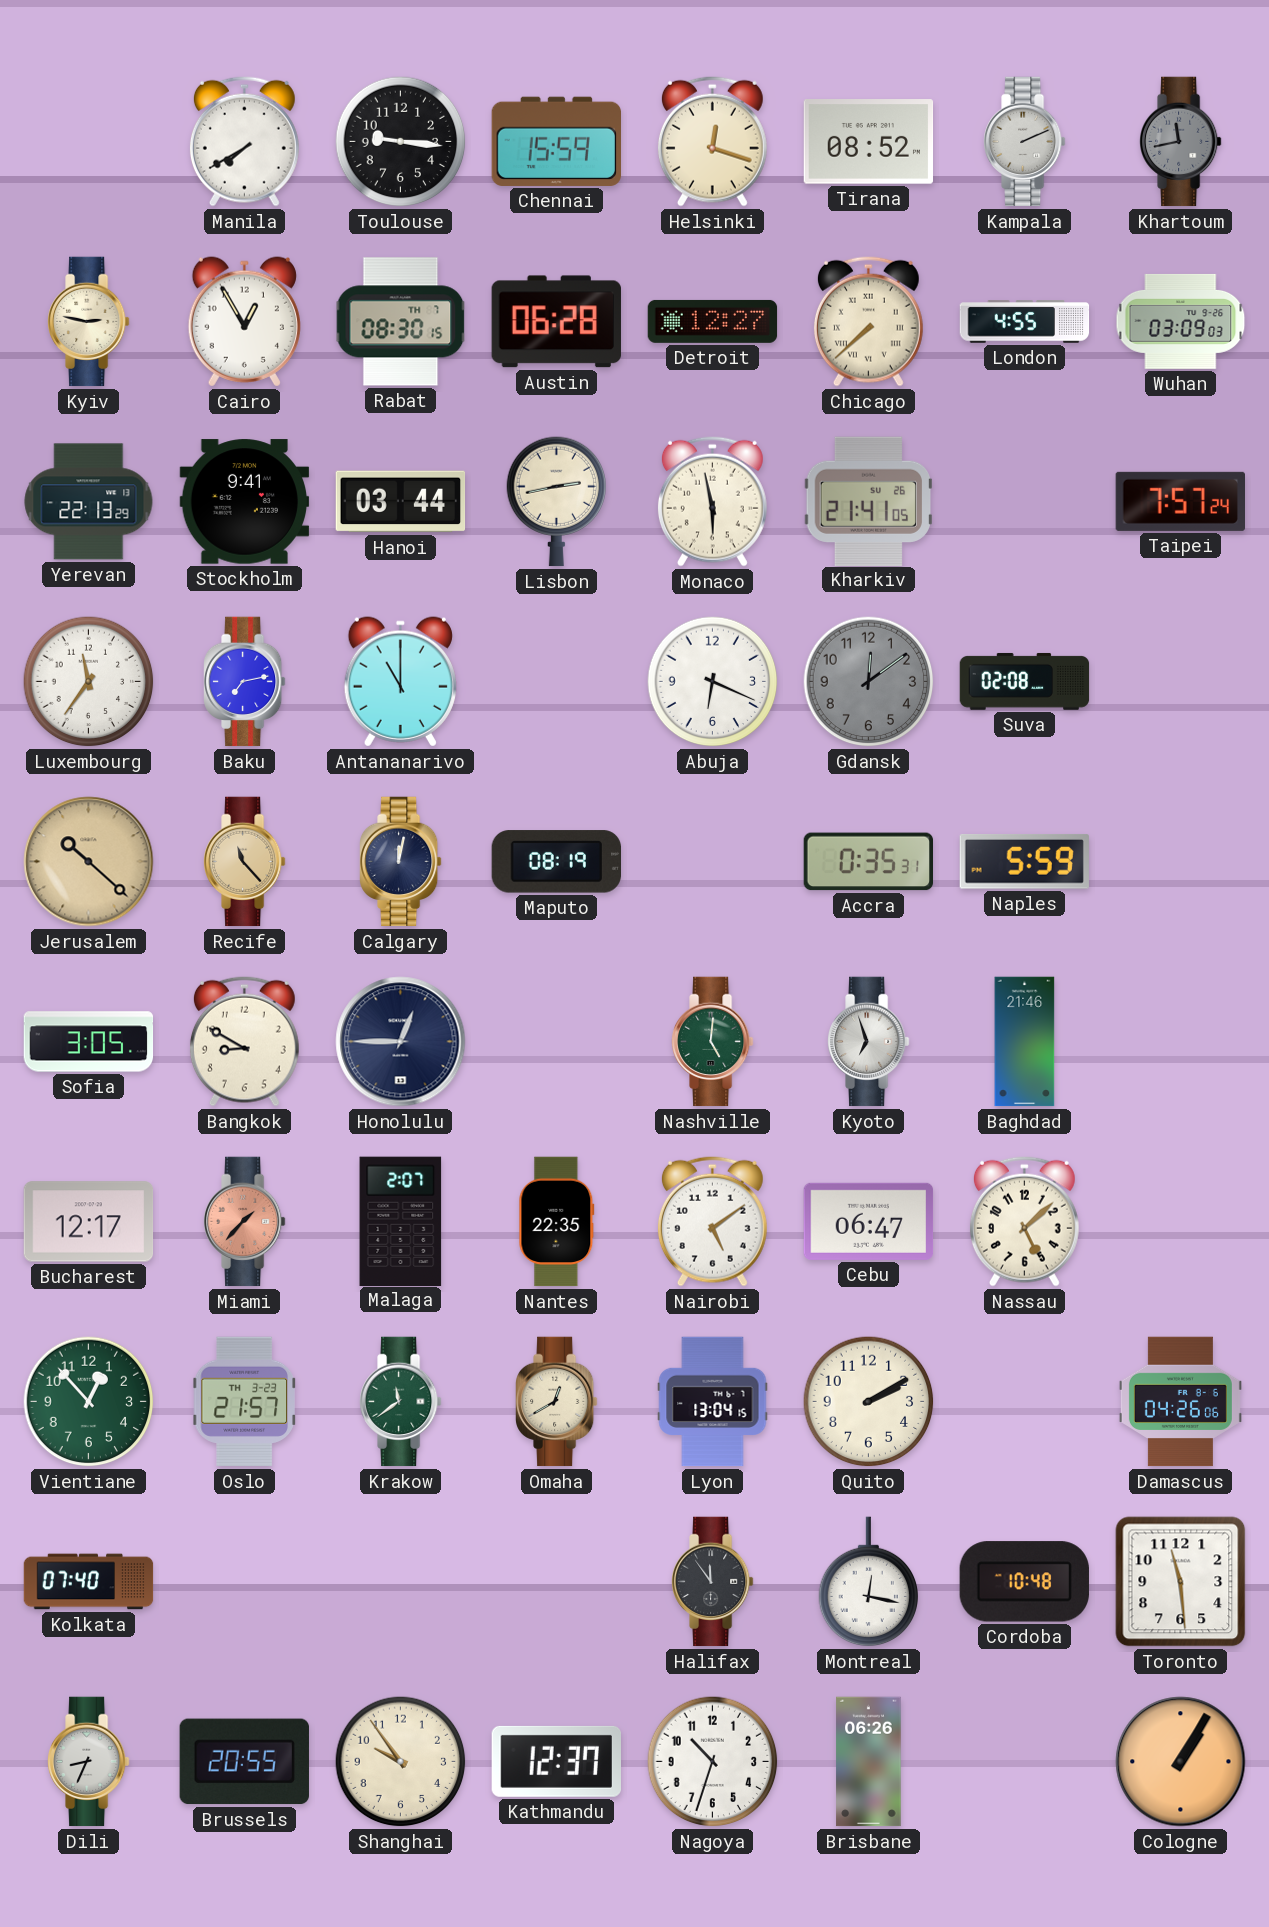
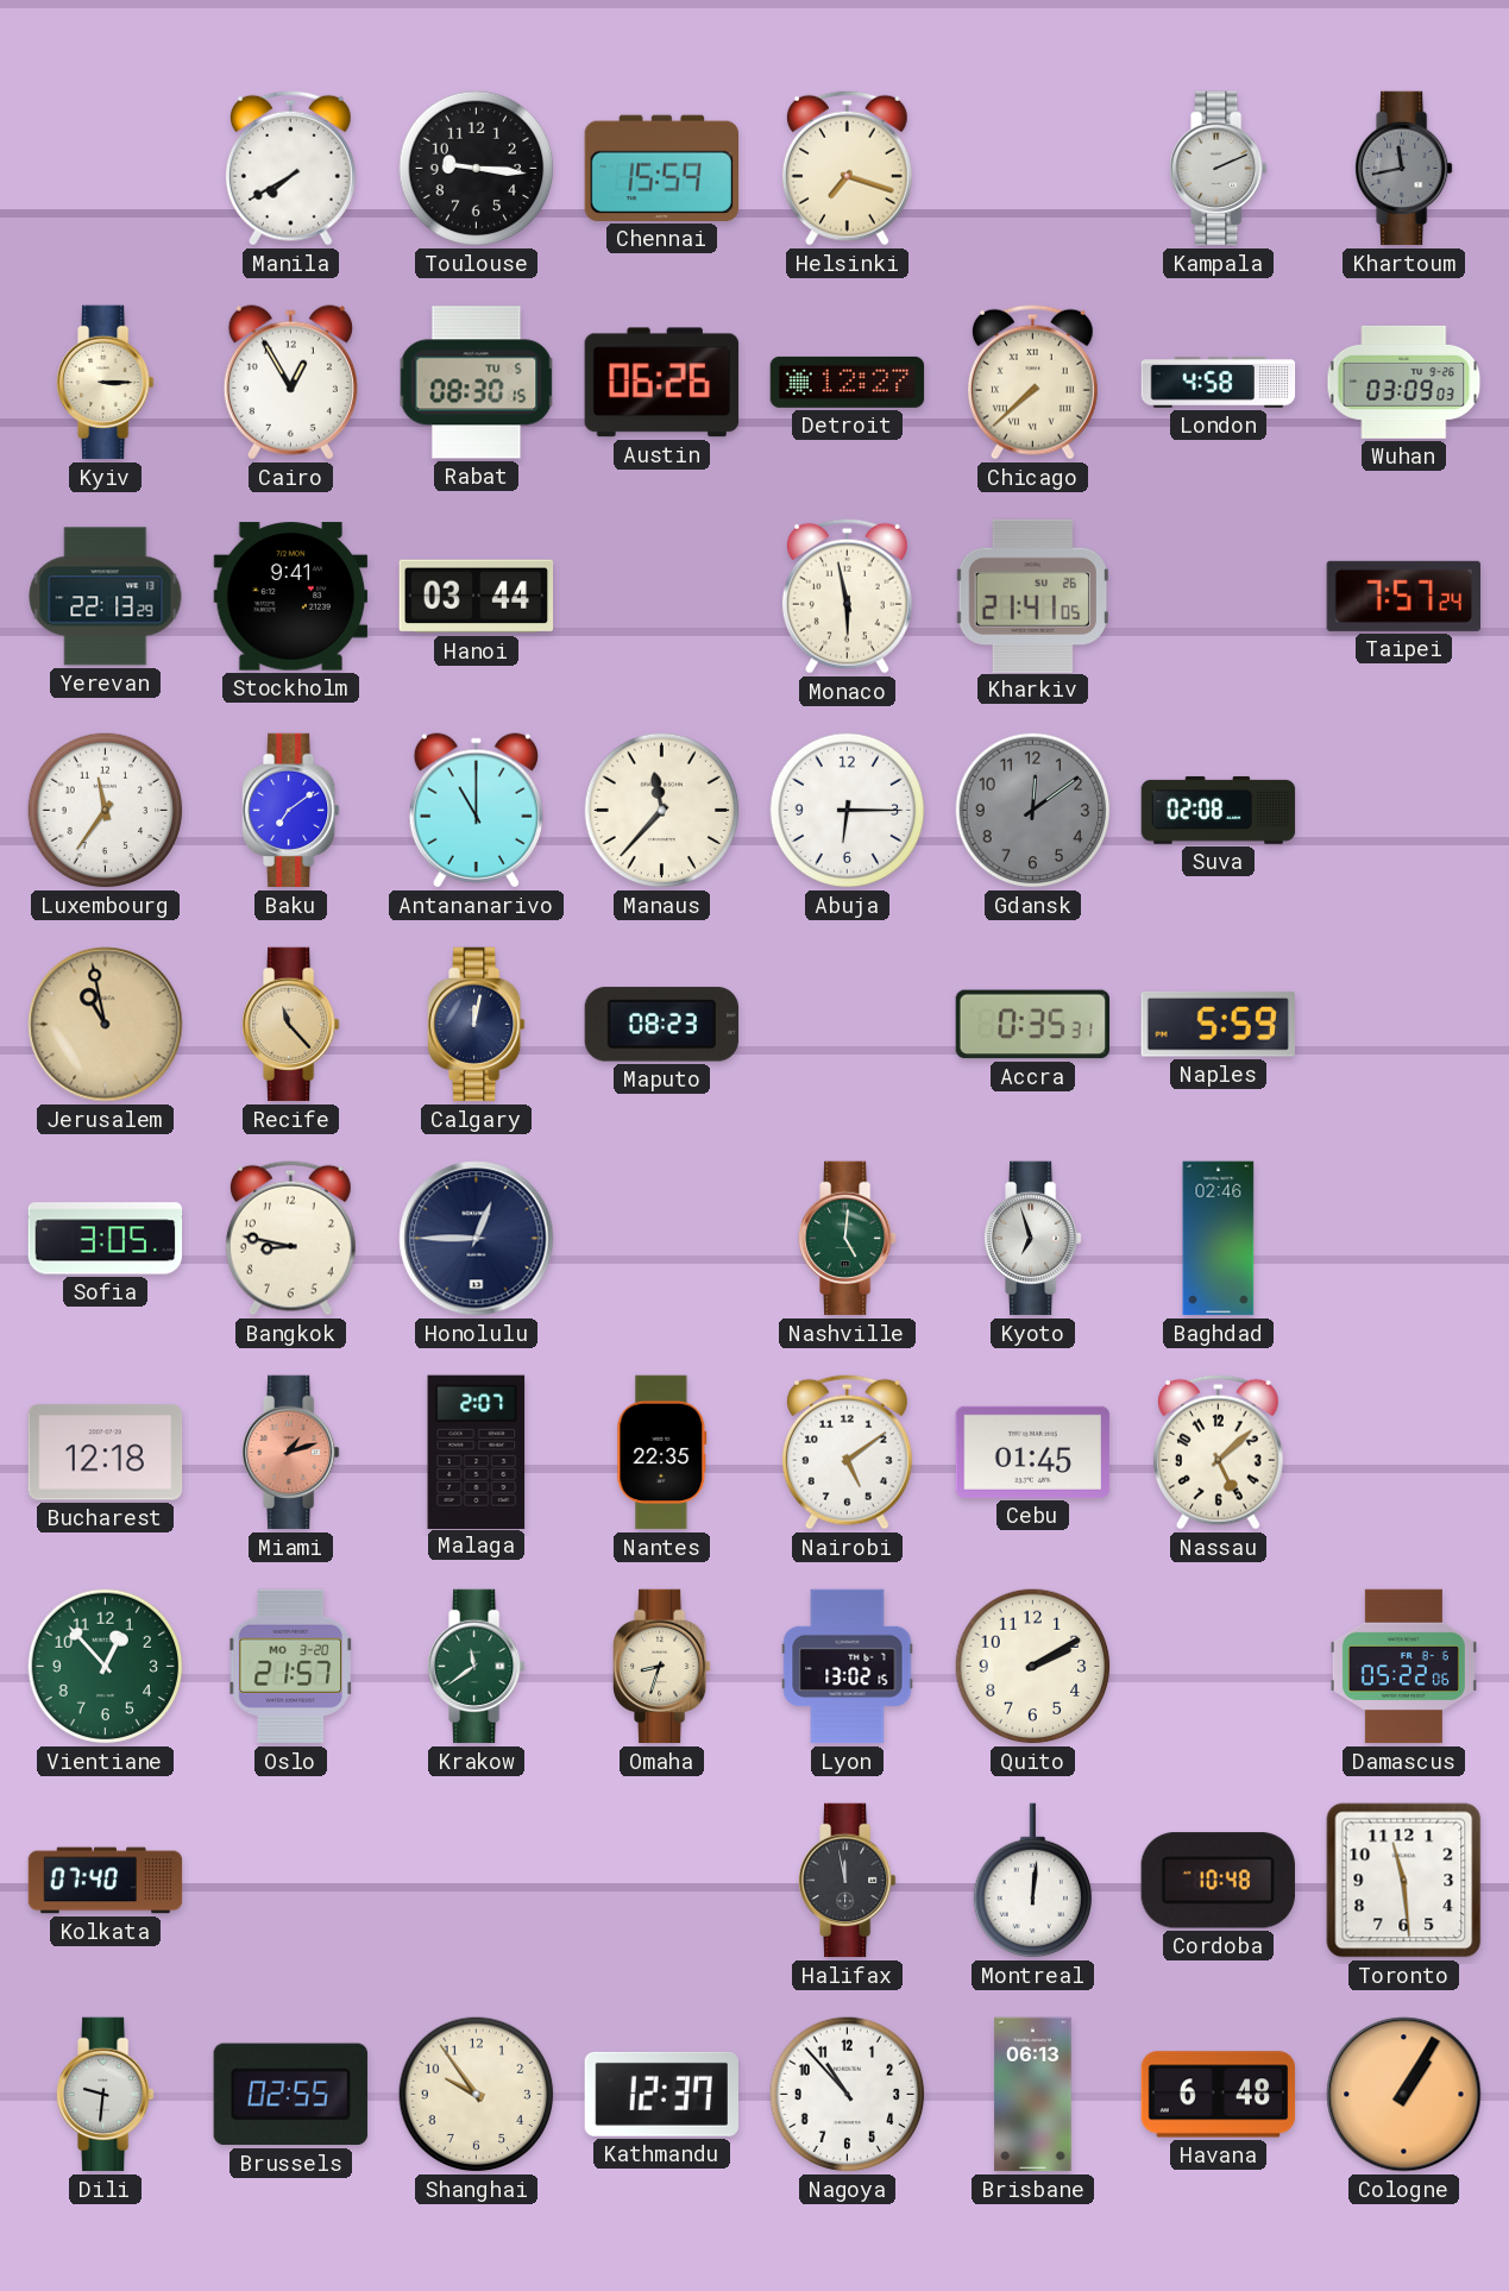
Helsinki: 12:18 -> 7:18
Tirana: 08:52 -> none
Kyiv: 2:47 -> 3:15
Rabat date: TH 7 -> TU 5
Austin: 06:28 -> 06:26
London: 4:55 -> 4:58
Lisbon: 2:43 -> none
Baku: 7:13 -> 7:09
Manaus: none -> 11:37
Abuja: 6:19 -> 6:15
Jerusalem: 10:22 -> 10:58
Maputo: 08:19 -> 08:23
Bangkok: 8:50 -> 8:47
Baghdad: 21:46 -> 02:46
Bucharest: 12:17 -> 12:18
Miami: 1:37 -> 1:12
Cebu: 06:47 -> 01:45
Oslo date: TH 3-23 -> MO 3-20
Omaha: 12:40 -> 8:33
Lyon: 13:04 -> 13:02
Damascus: 04:26 -> 05:22
Halifax: 11:54 -> 11:58
Montreal: 12:17 -> 12:01
Dili: 8:34 -> 9:31
Brussels: 20:55 -> 02:55
Nagoya: 10:33 -> 10:53
Brisbane: 06:26 -> 06:13
Havana: none -> 6:48
